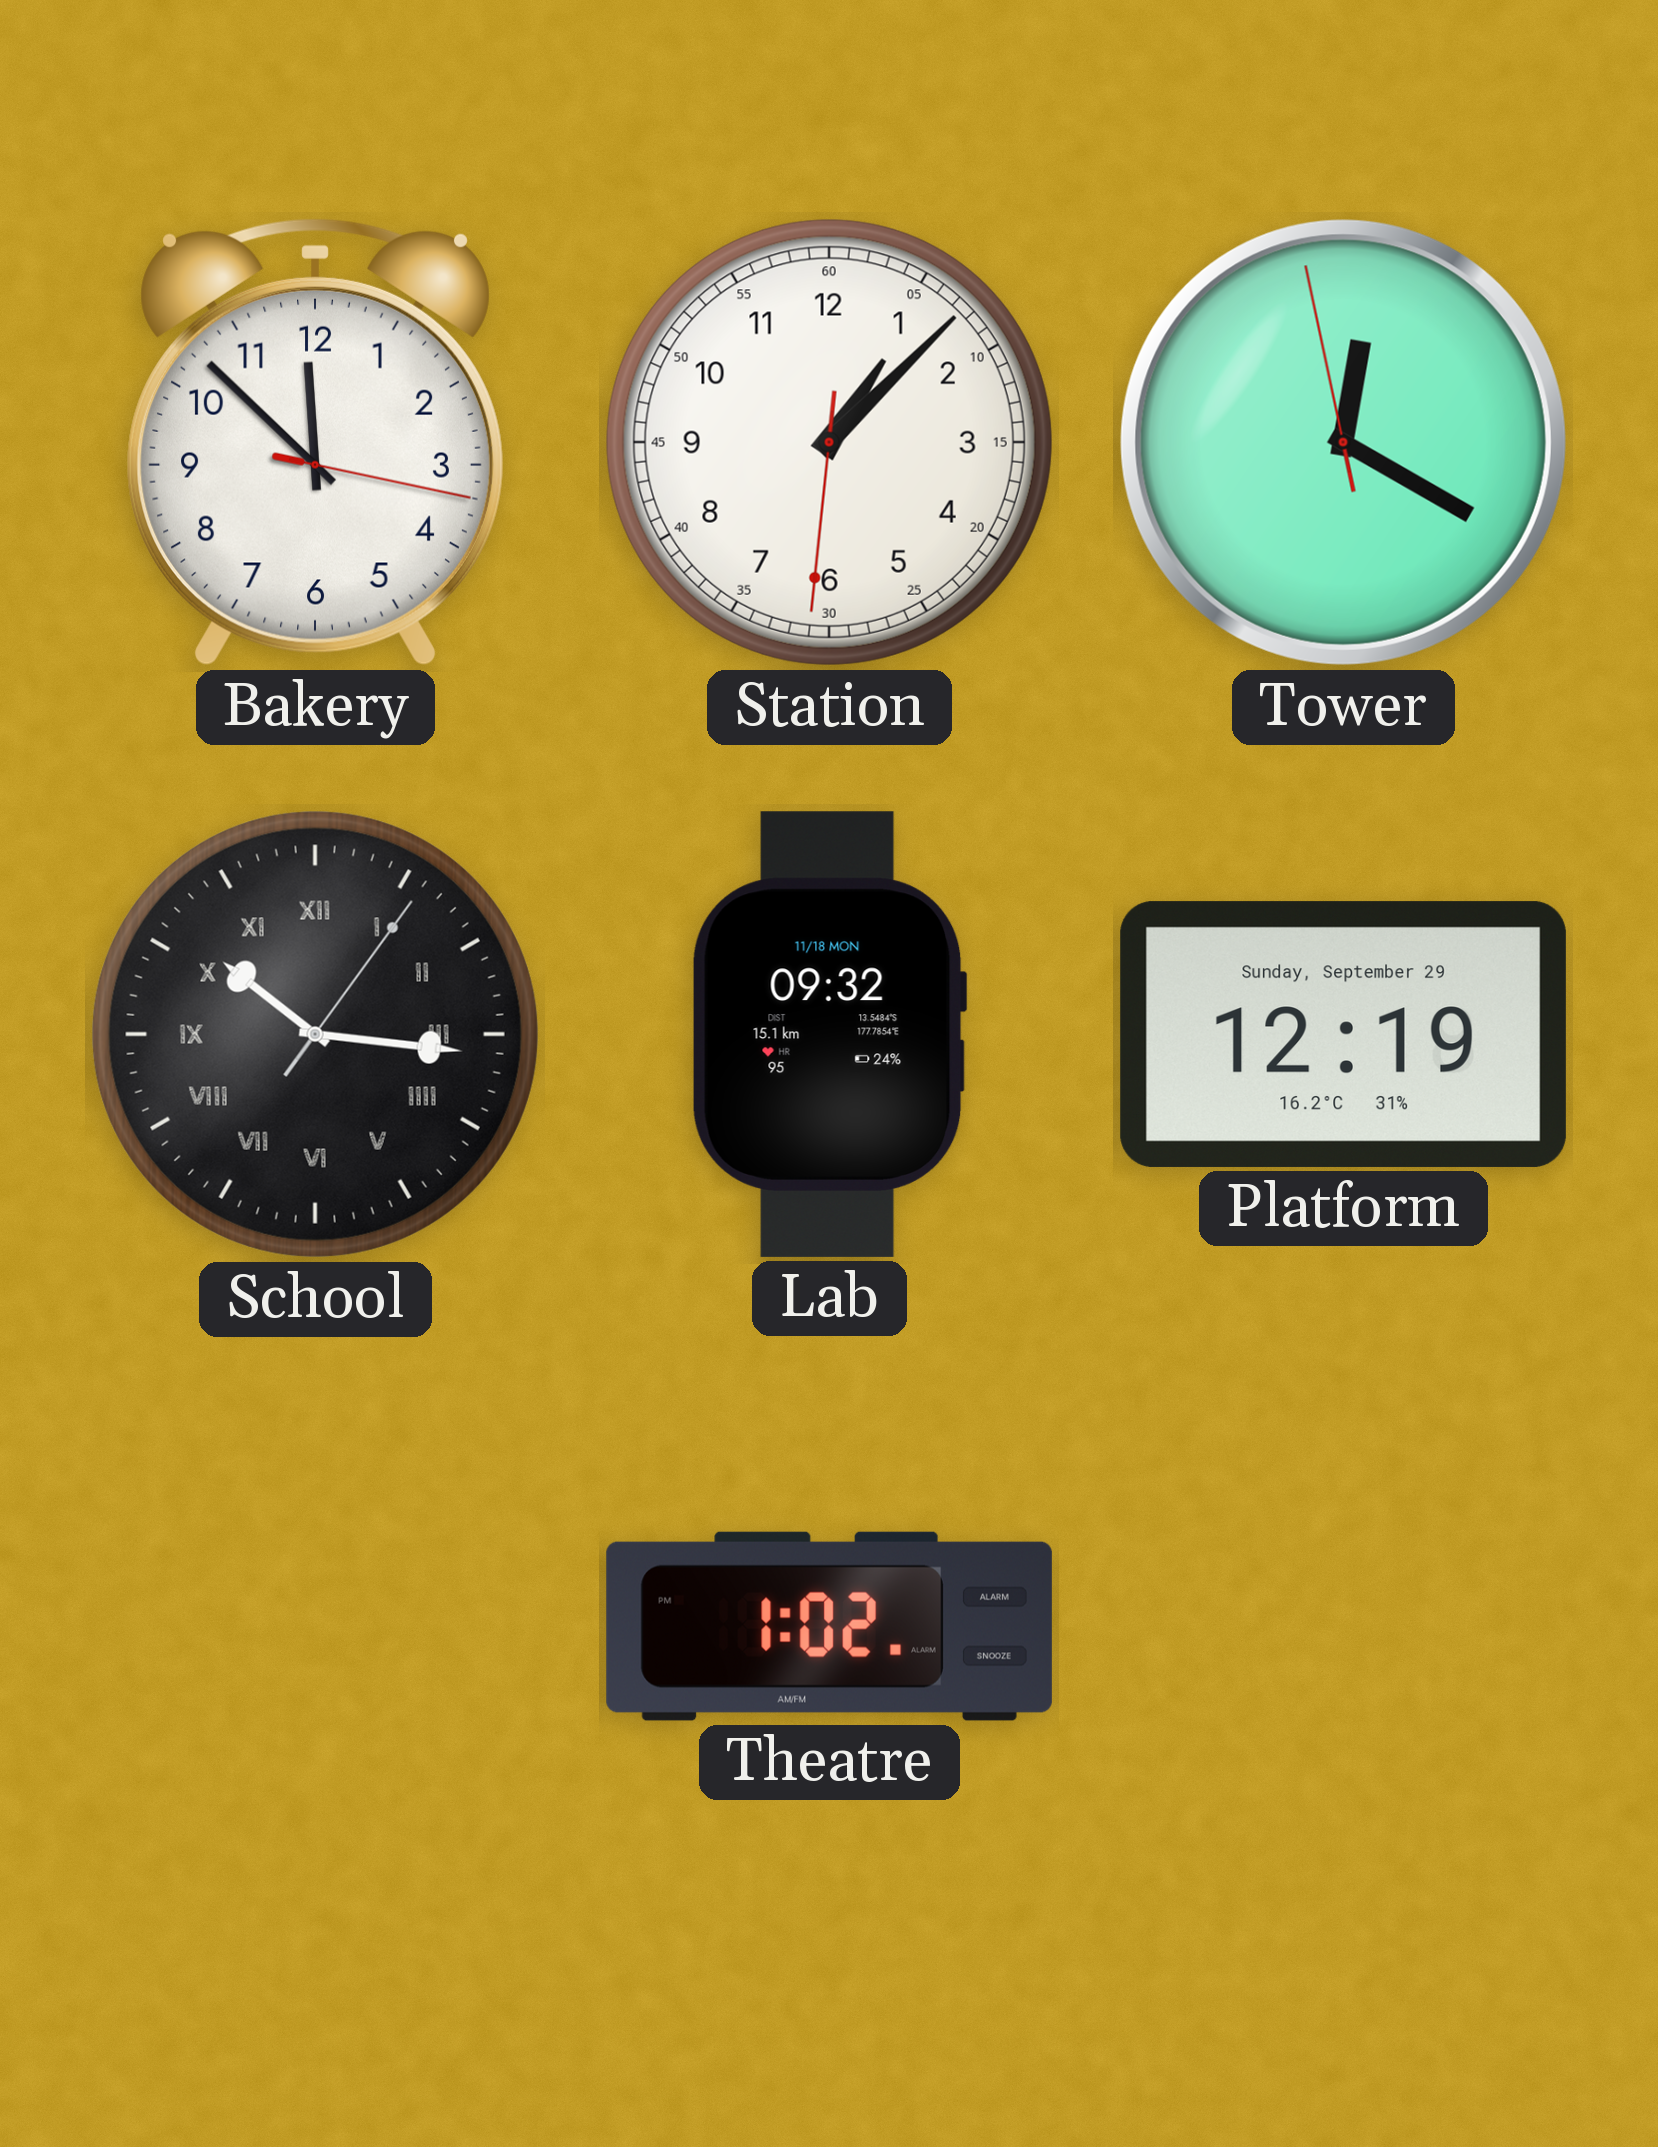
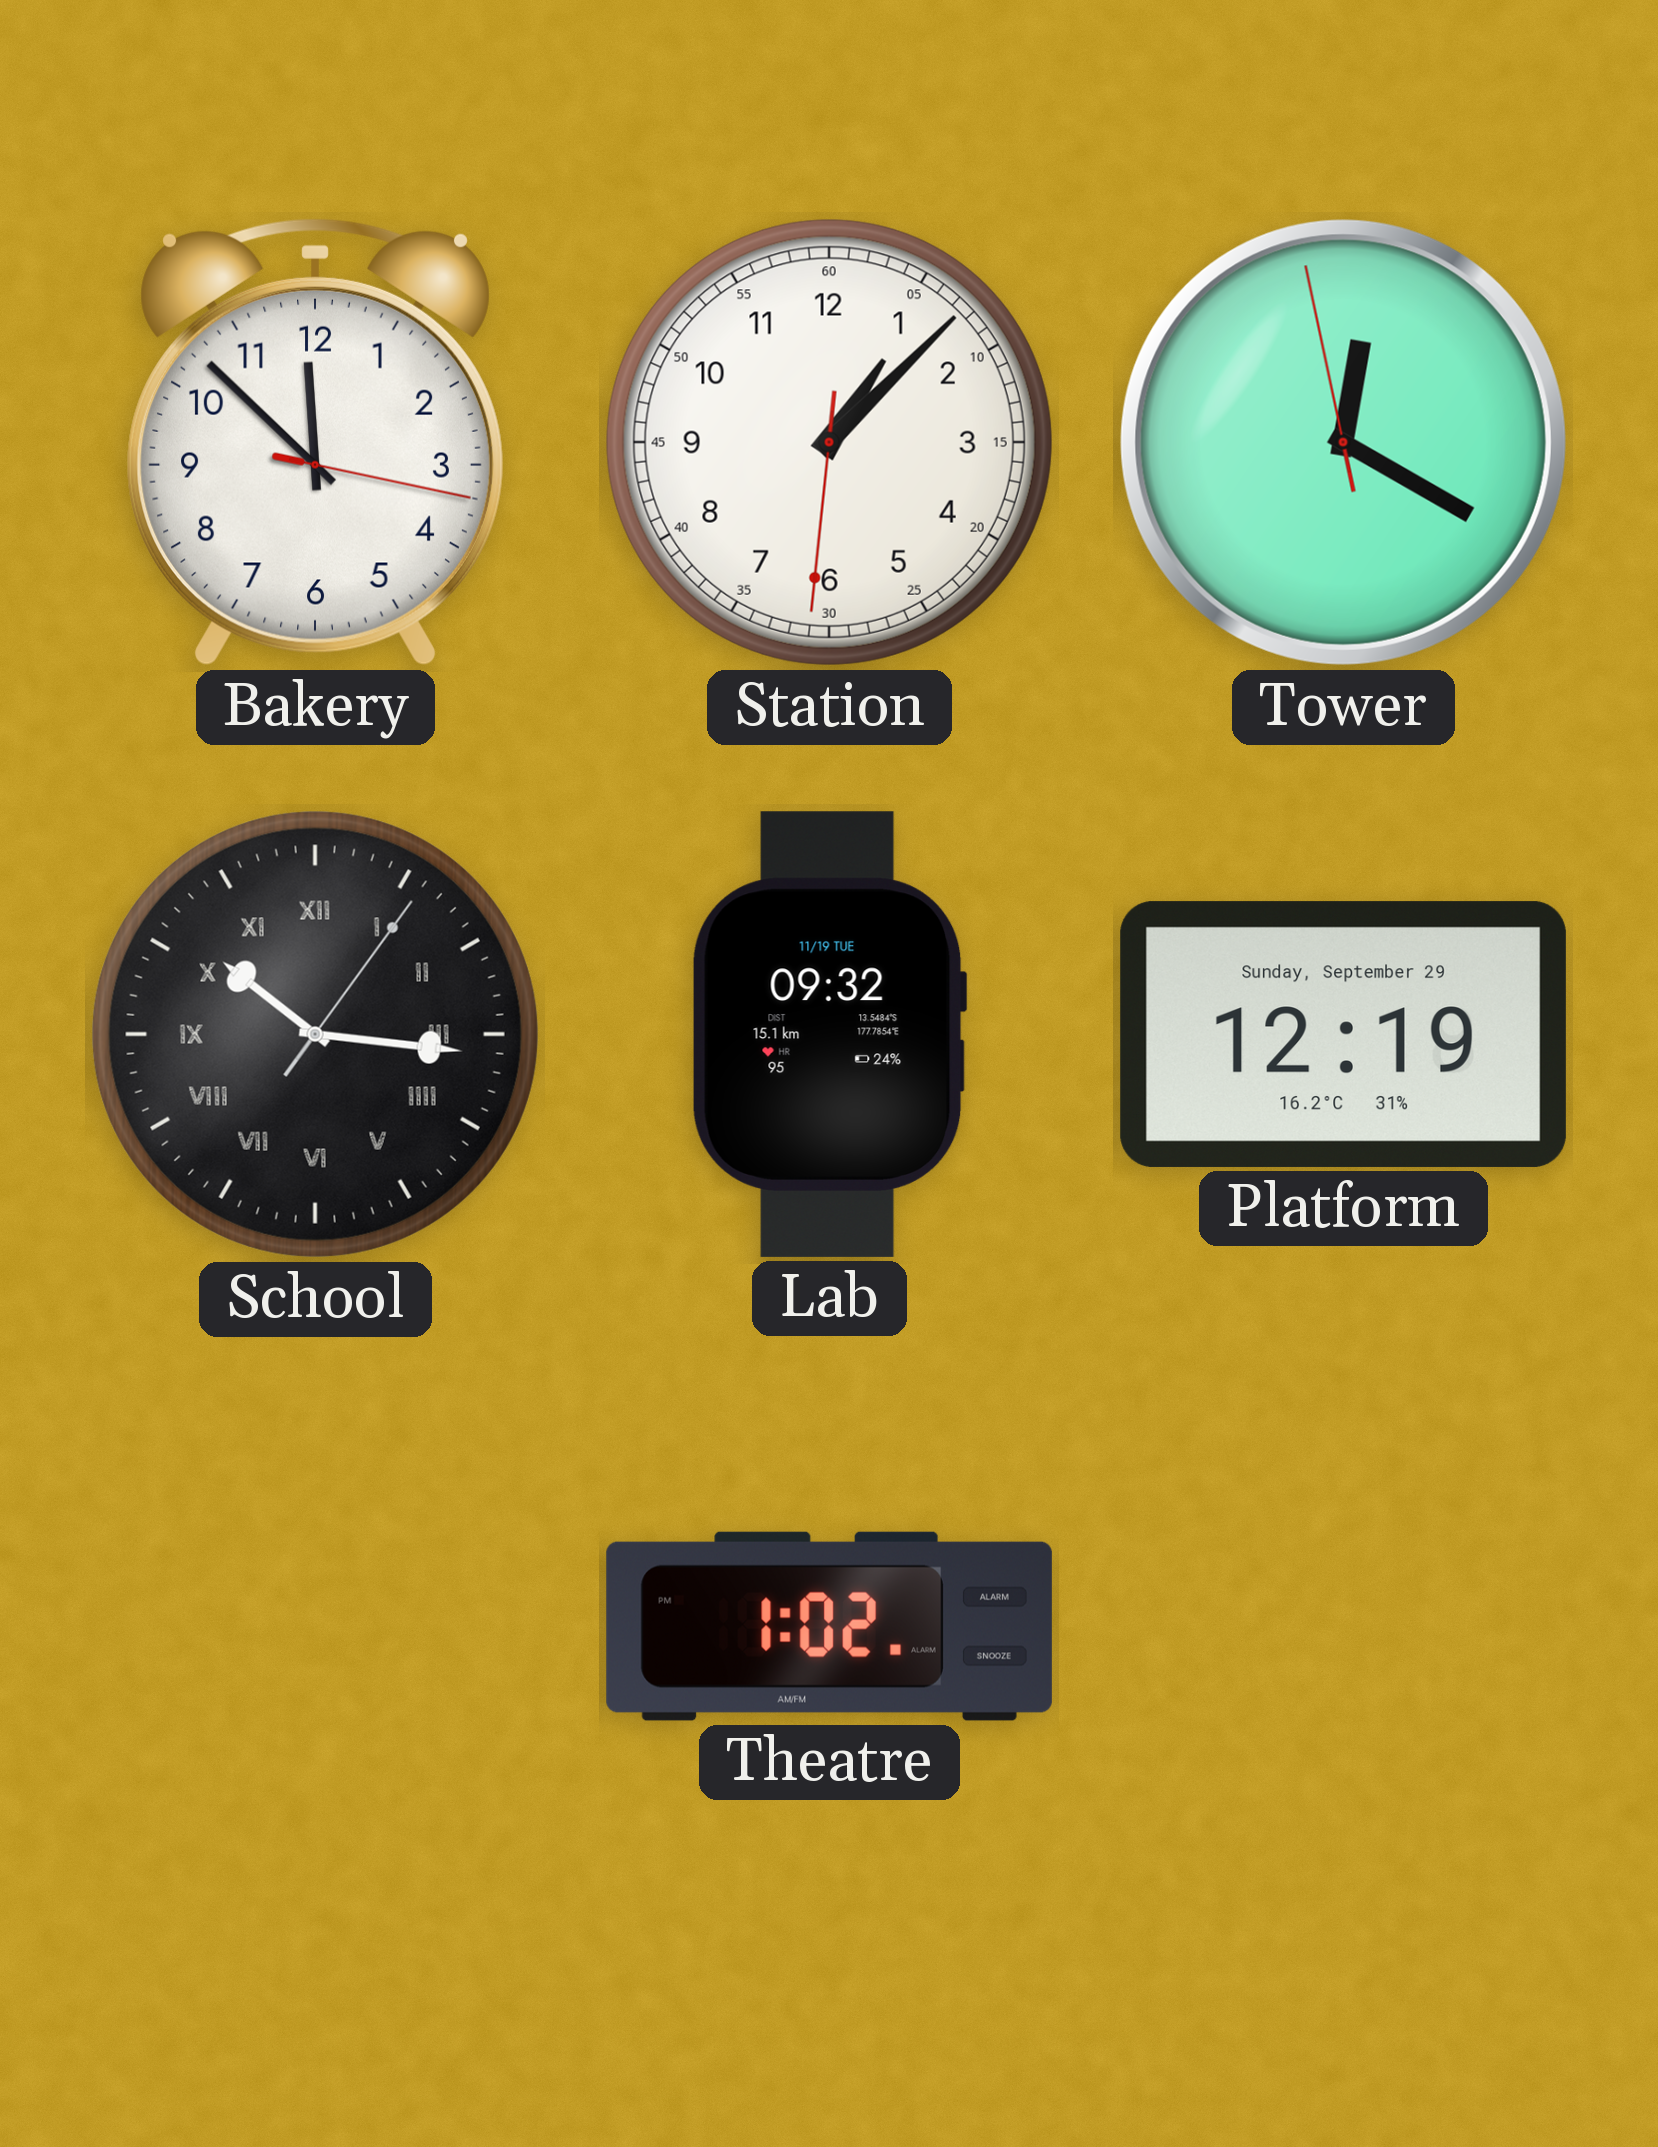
Lab date: 11/18 MON -> 11/19 TUE
